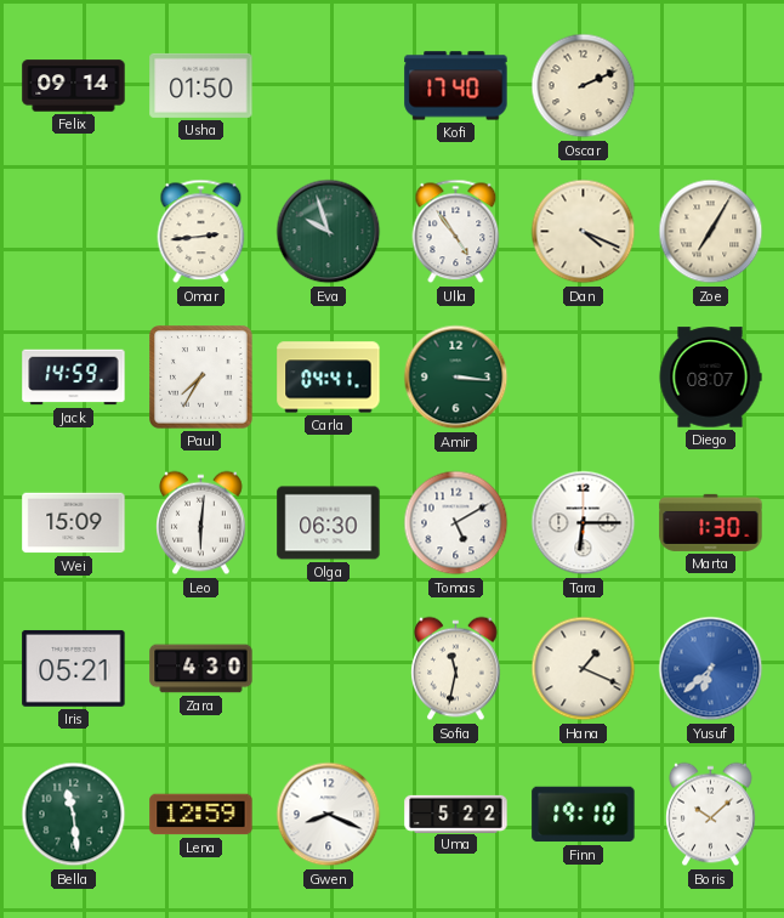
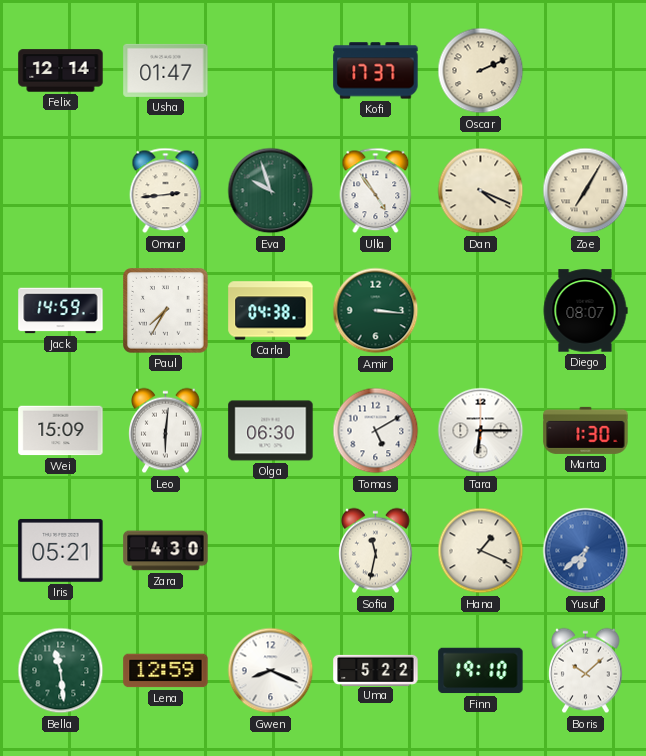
Felix: 09:14 -> 12:14
Usha: 01:50 -> 01:47
Kofi: 17:40 -> 17:37
Carla: 04:41 -> 04:38
